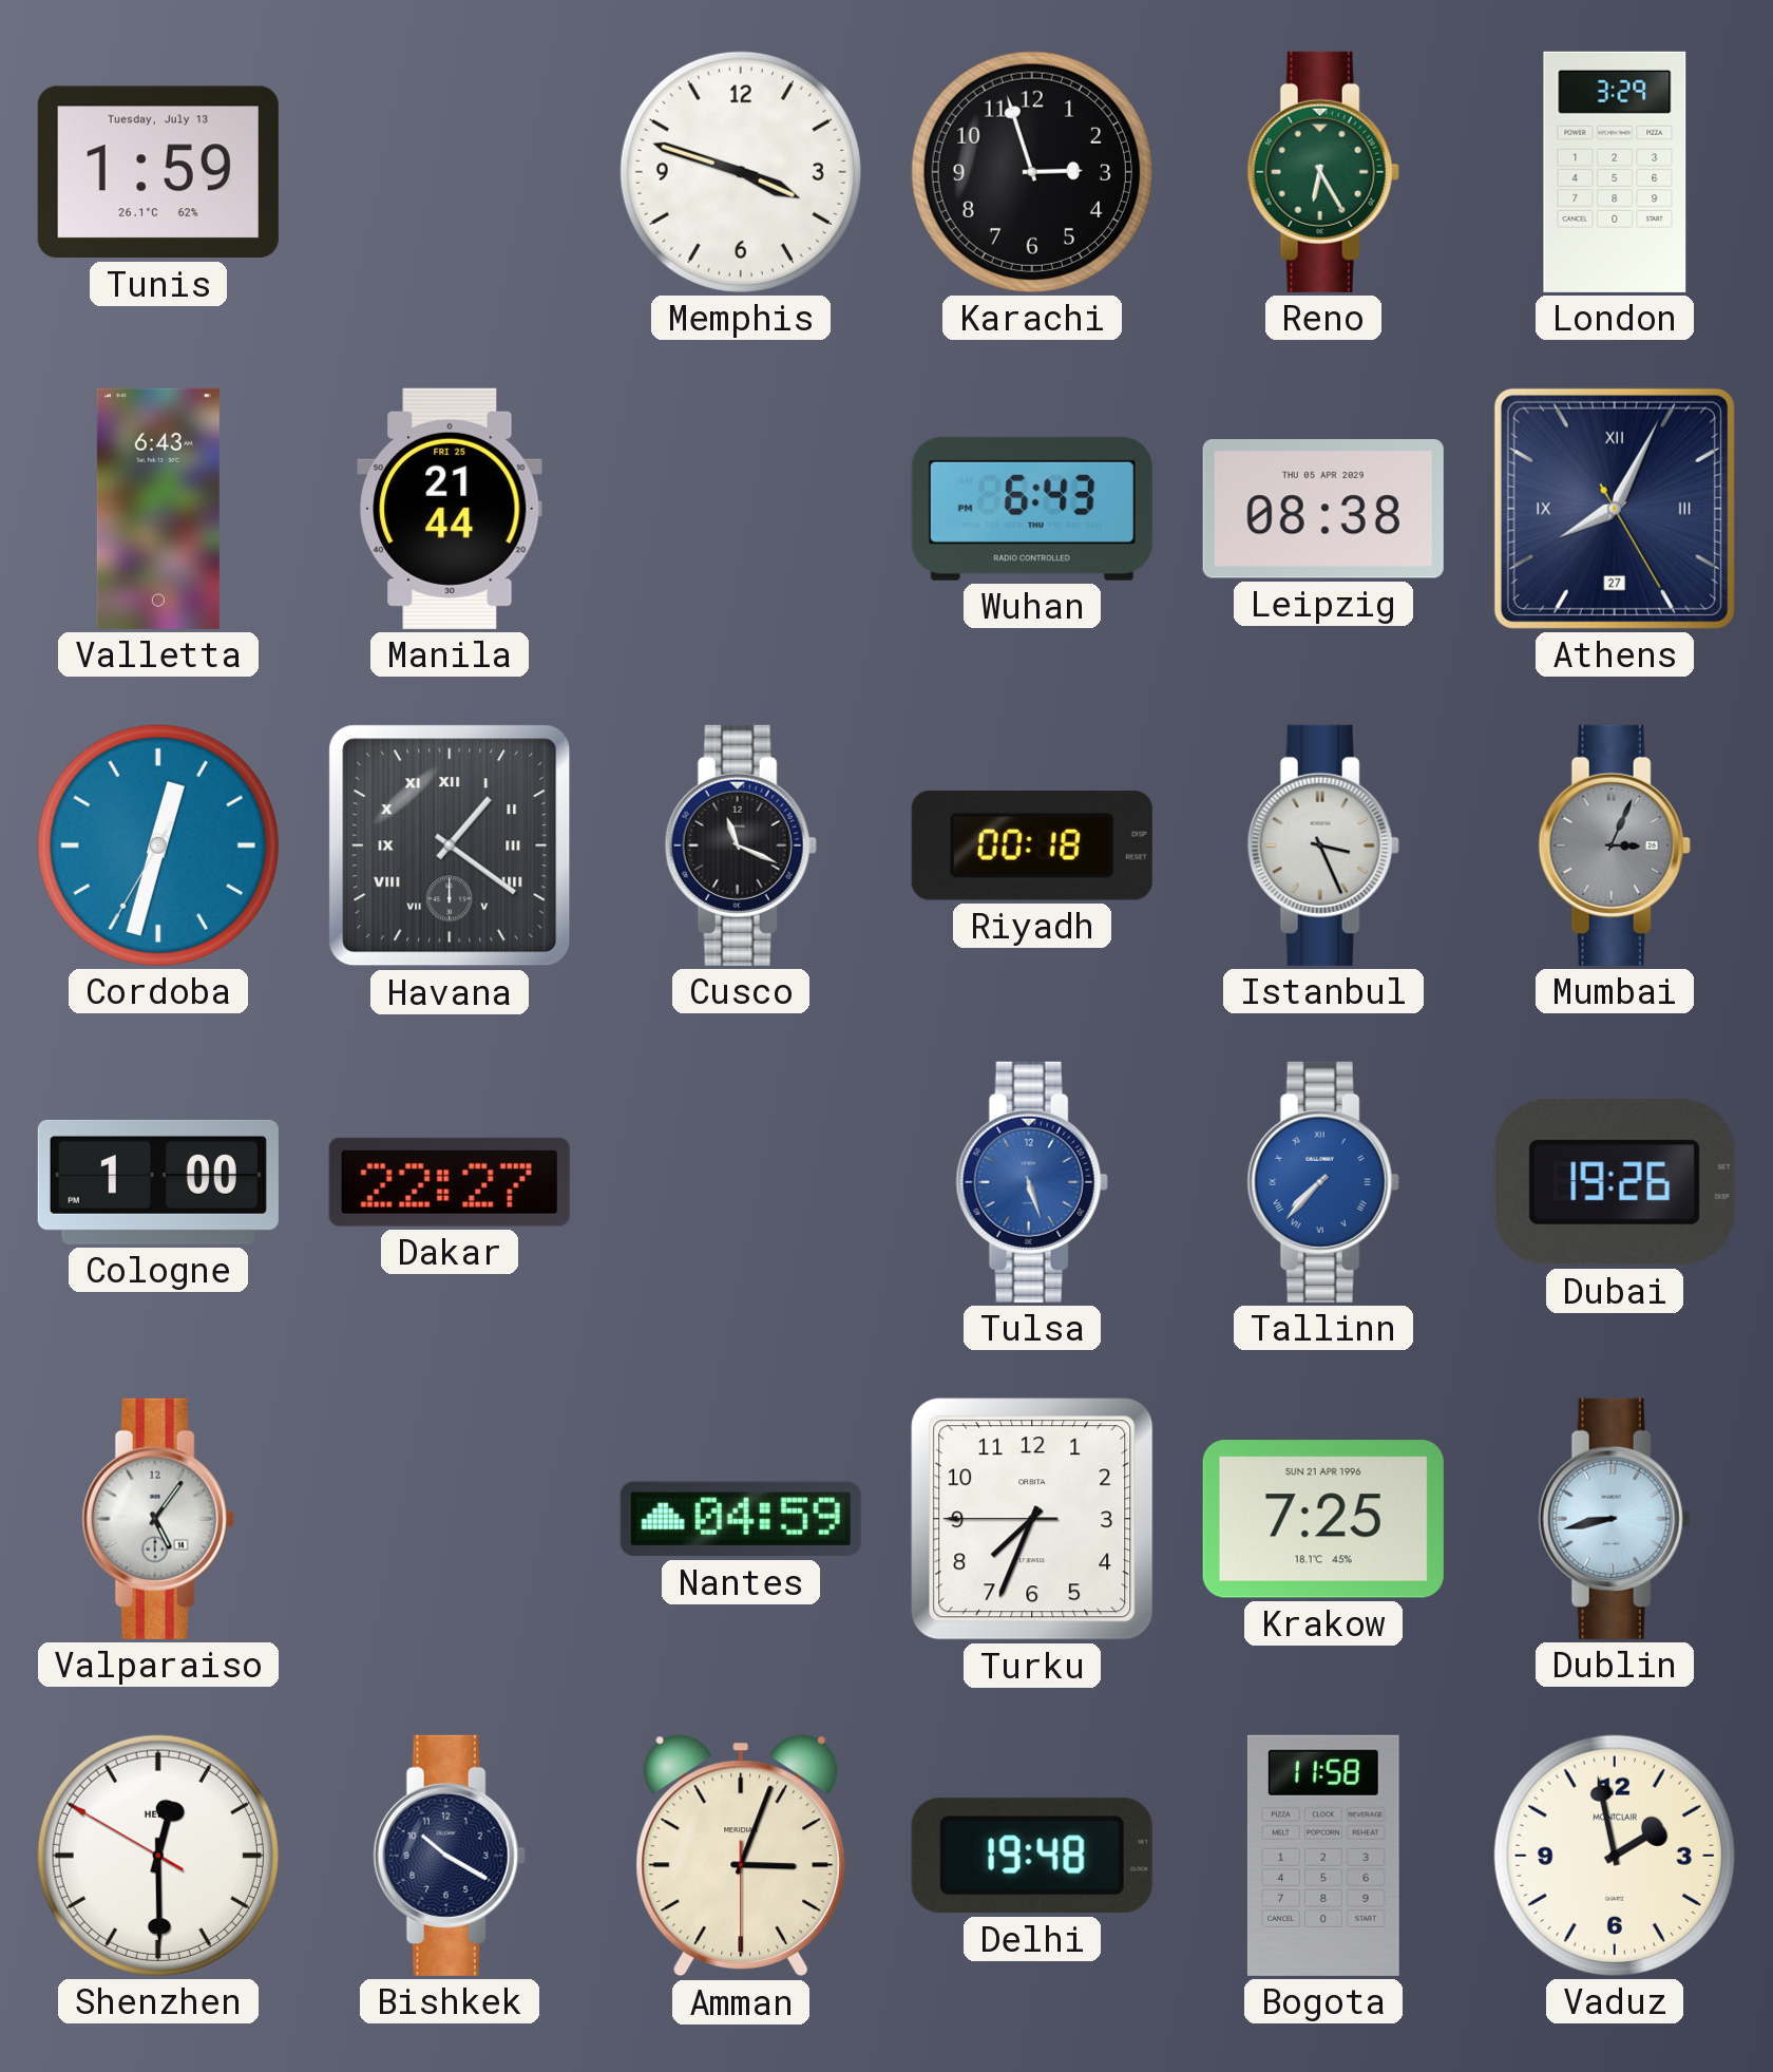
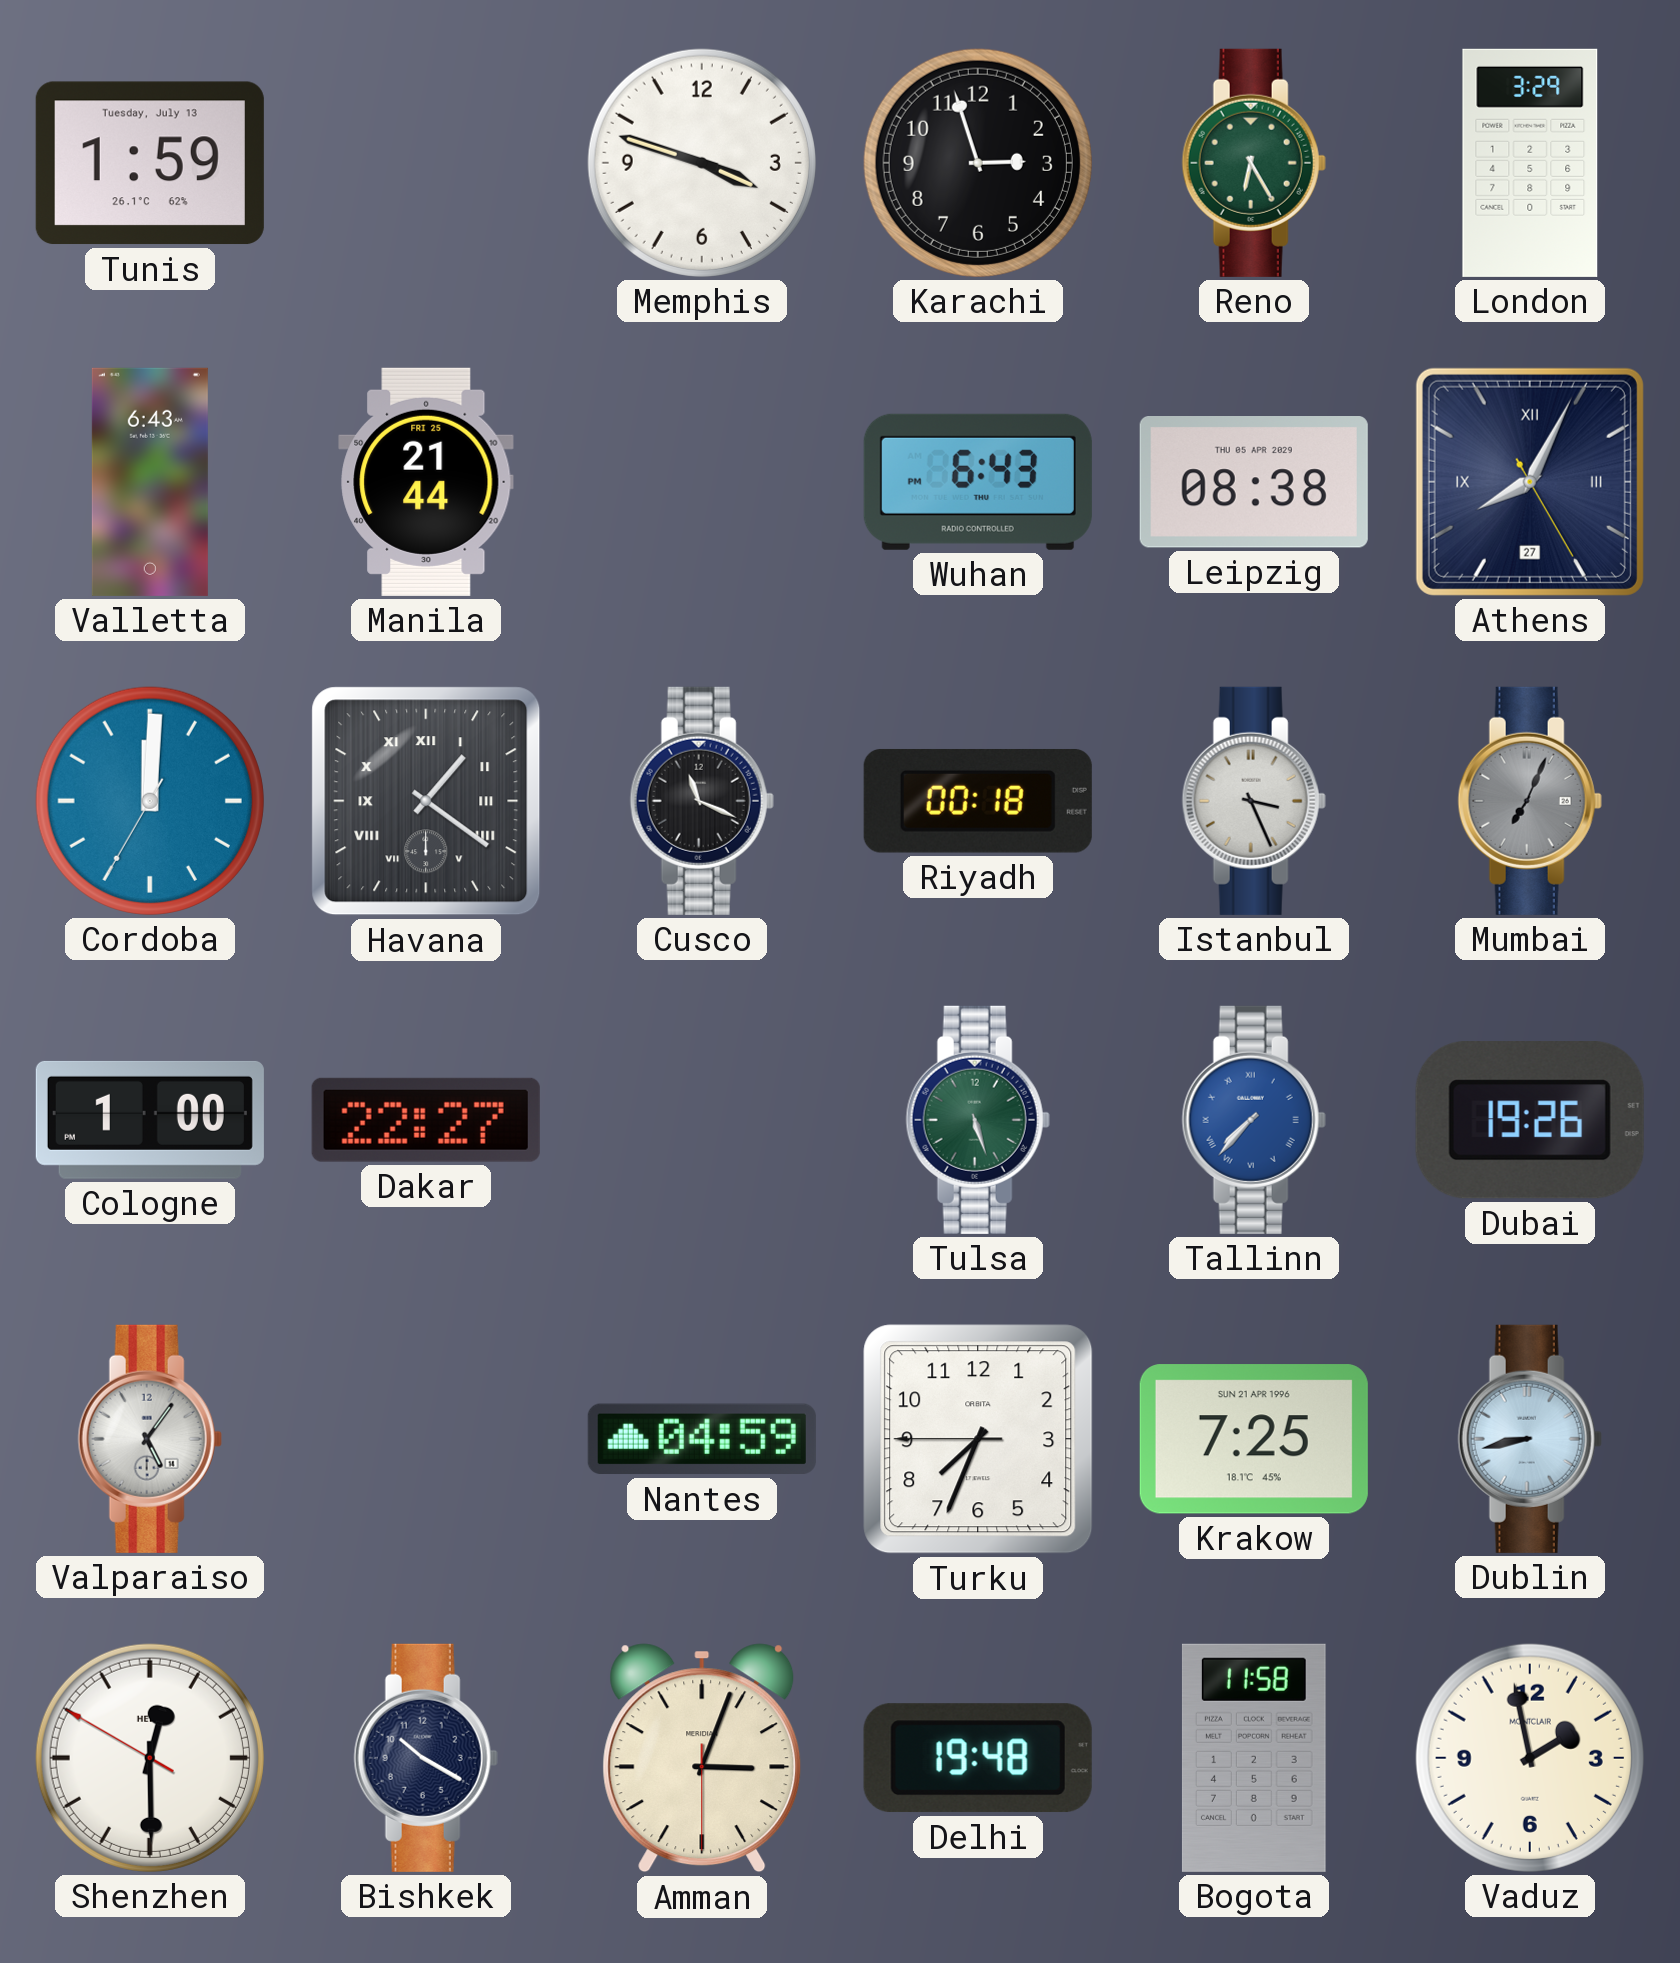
Cordoba: 12:32 -> 12:00
Mumbai: 3:04 -> 7:04
Tulsa dial: blue -> green
